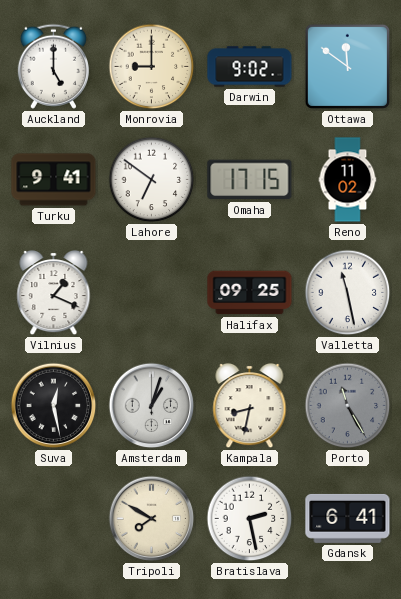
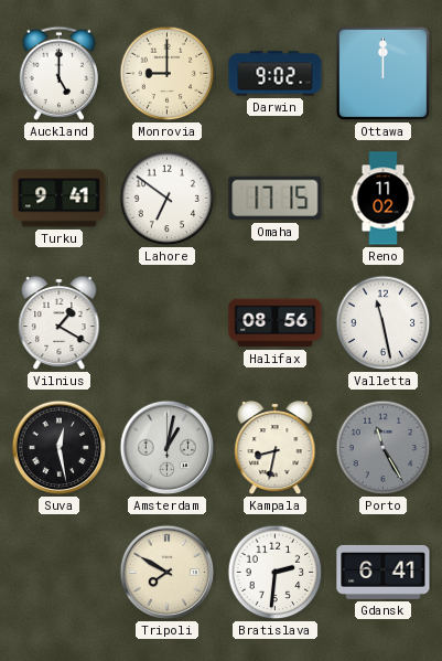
Ottawa: 11:51 -> 12:00
Vilnius: 1:19 -> 1:20
Halifax: 09:25 -> 08:56
Amsterdam: 1:03 -> 1:02
Bratislava: 2:28 -> 2:31
